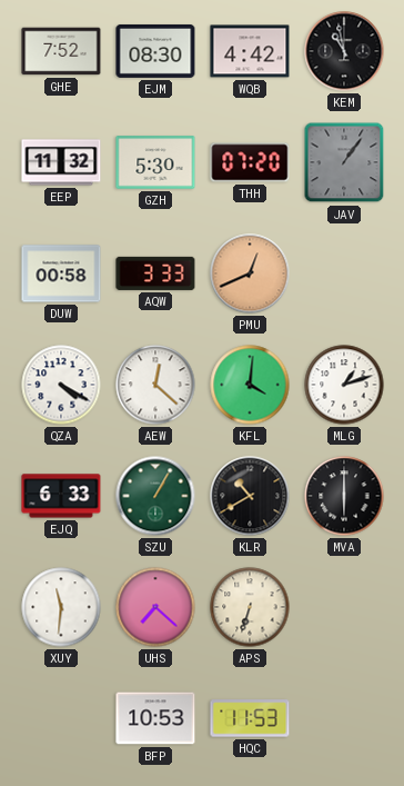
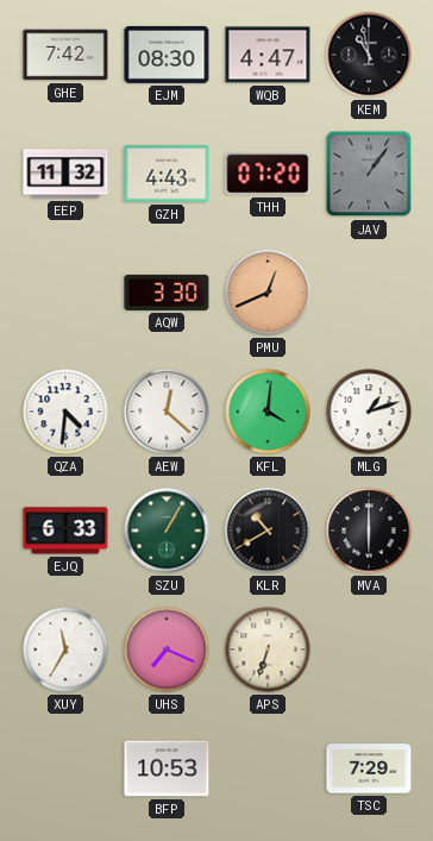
GHE: 7:52 -> 7:42
WQB: 4:42 -> 4:47
GZH: 5:30 -> 4:43
DUW: 00:58 -> none
AQW: 3:33 -> 3:30
QZA: 4:20 -> 4:31
XUY: 11:31 -> 11:35
UHS: 7:22 -> 7:19
HQC: 11:53 -> none
TSC: none -> 7:29
